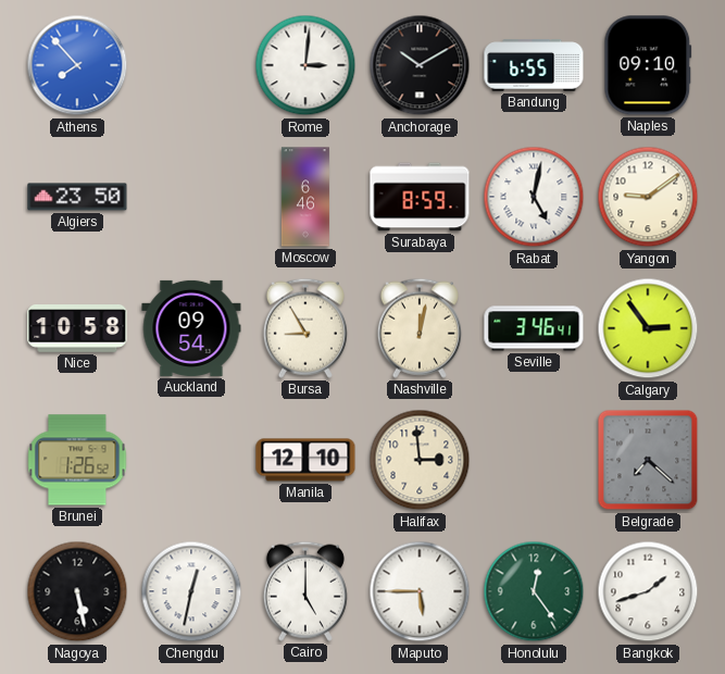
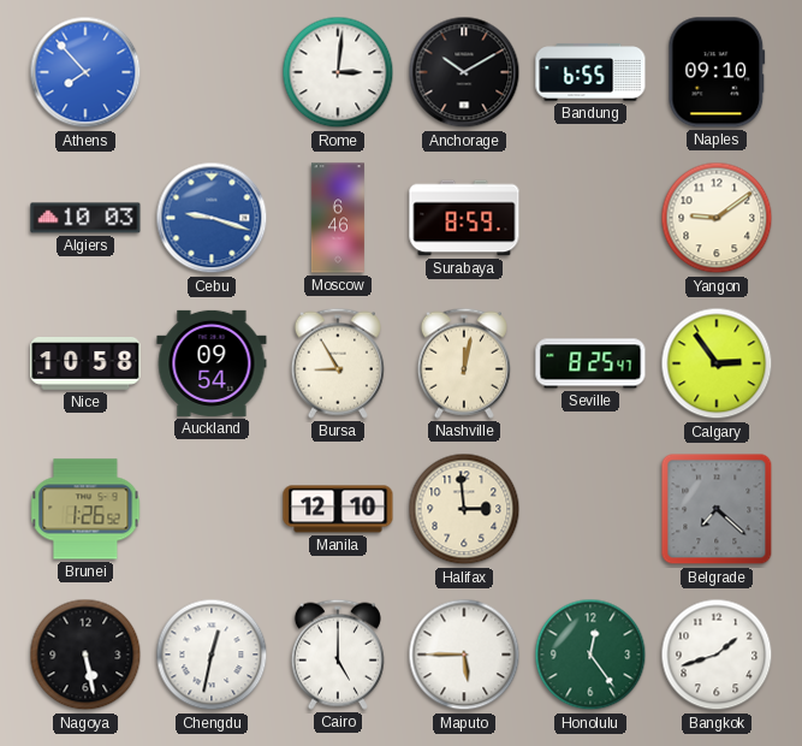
Algiers: 23:50 -> 10:03
Cebu: none -> 9:18
Rabat: 5:02 -> none
Seville: 3:46 -> 8:25
